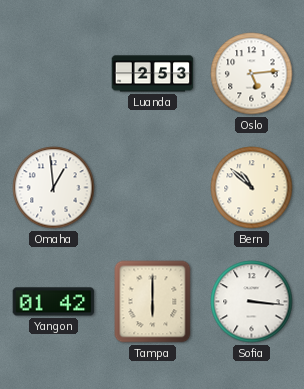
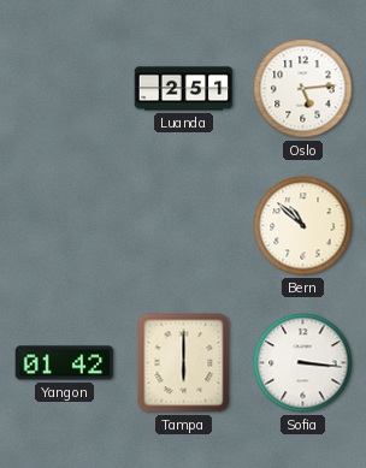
Luanda: 2:53 -> 2:51
Omaha: 12:59 -> none
